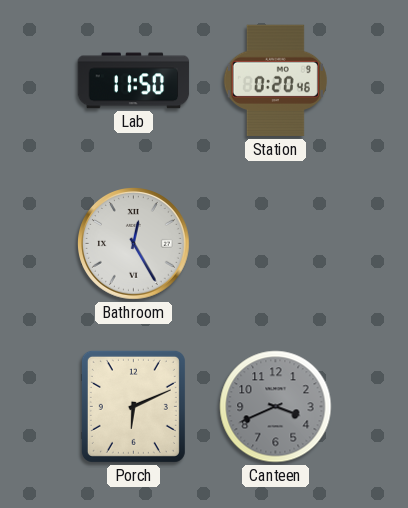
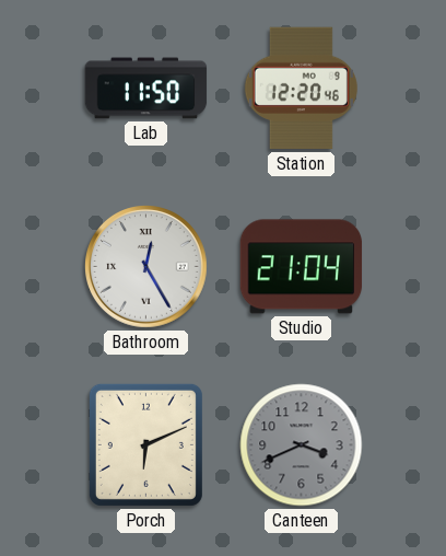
Station: 0:20 -> 12:20
Studio: none -> 21:04
